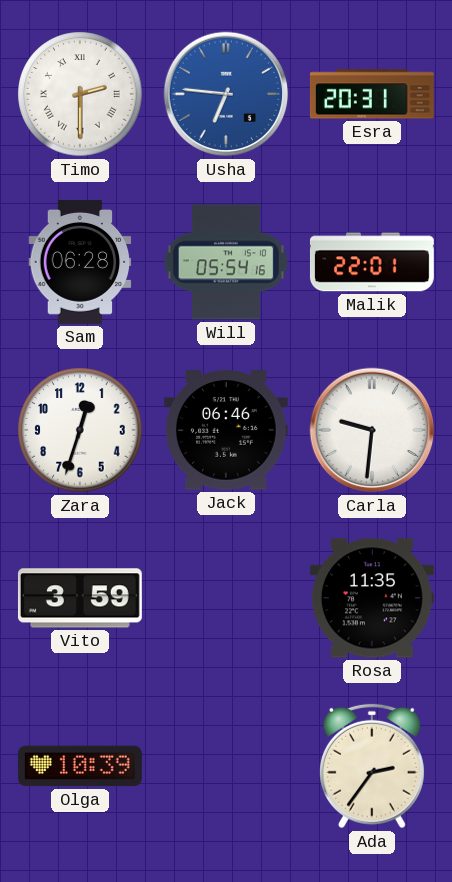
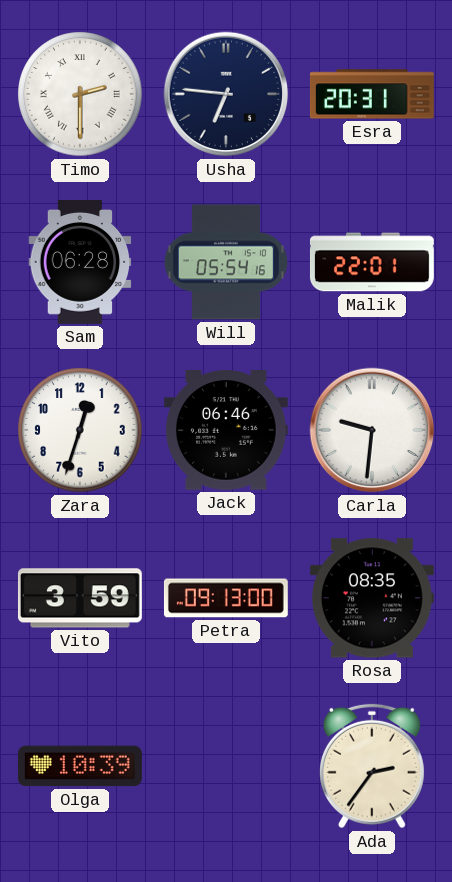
Usha dial: blue -> navy
Petra: none -> 09:13
Rosa: 11:35 -> 08:35
